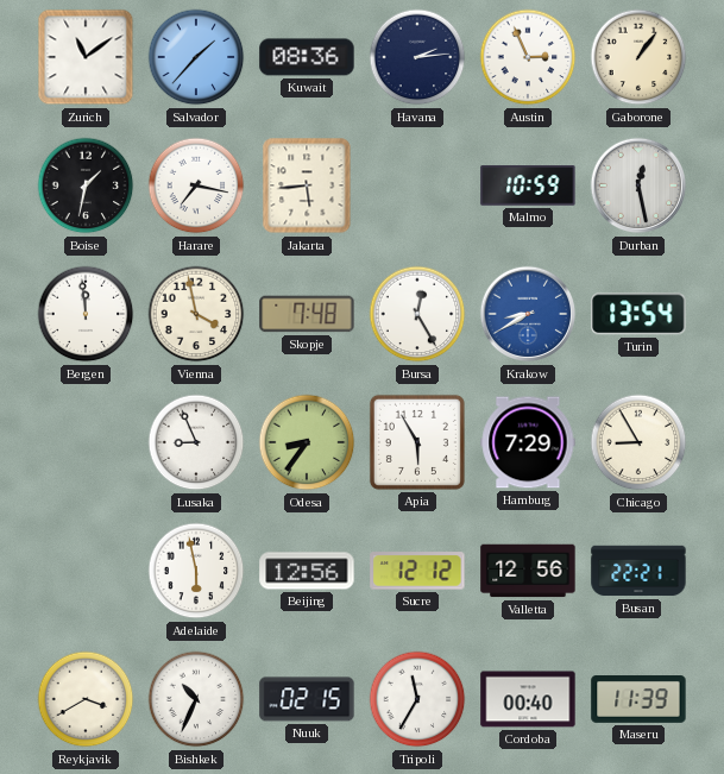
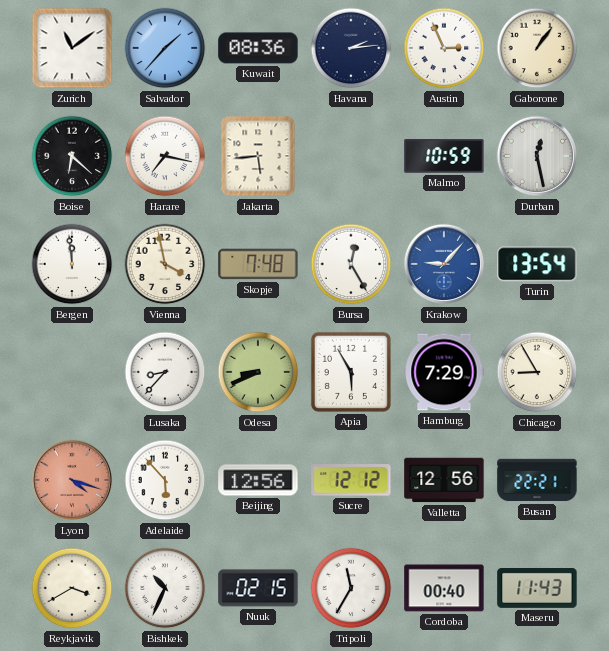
Boise: 1:32 -> 6:22
Krakow: 8:40 -> 9:07
Lusaka: 8:56 -> 8:37
Odesa: 8:36 -> 8:41
Lyon: none -> 4:18
Adelaide: 5:58 -> 5:53
Maseru: 11:39 -> 11:43
